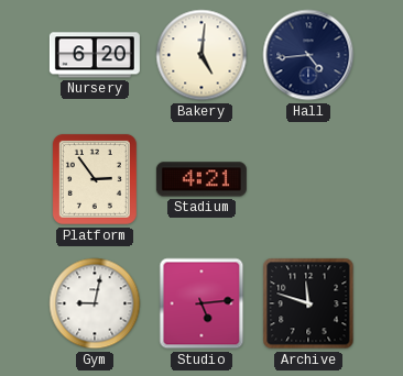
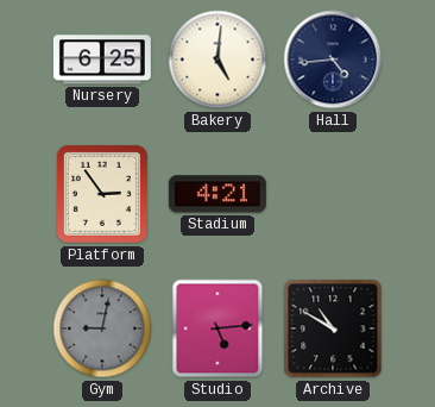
Nursery: 6:20 -> 6:25
Gym dial: white -> grey
Archive: 11:48 -> 10:50
